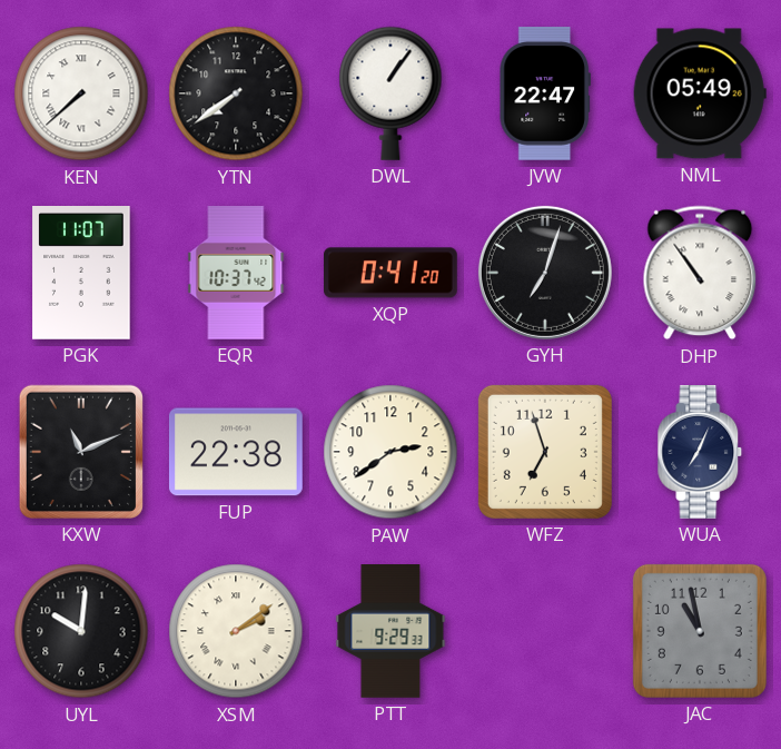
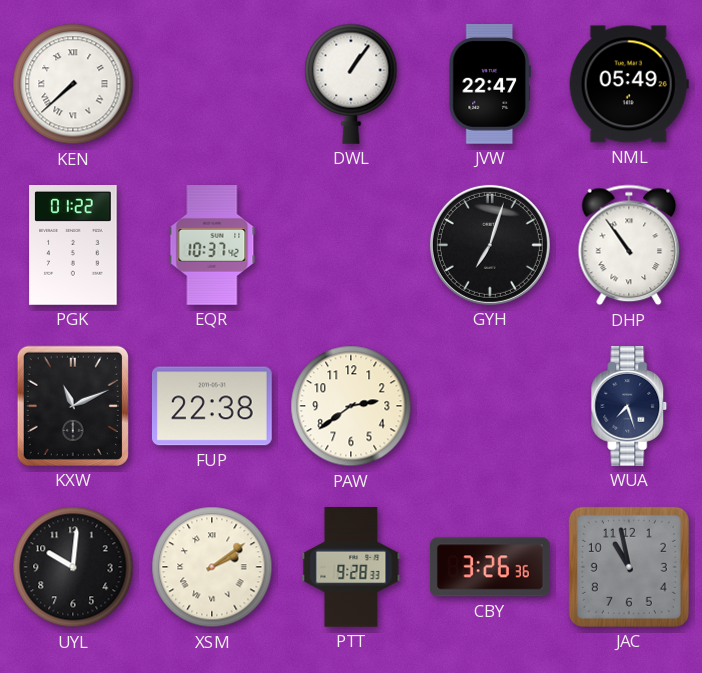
YTN: 7:39 -> none
PGK: 11:07 -> 01:22
XQP: 0:41 -> none
WFZ: 6:57 -> none
WUA: 7:04 -> 7:27
PTT: 9:29 -> 9:28
CBY: none -> 3:26
